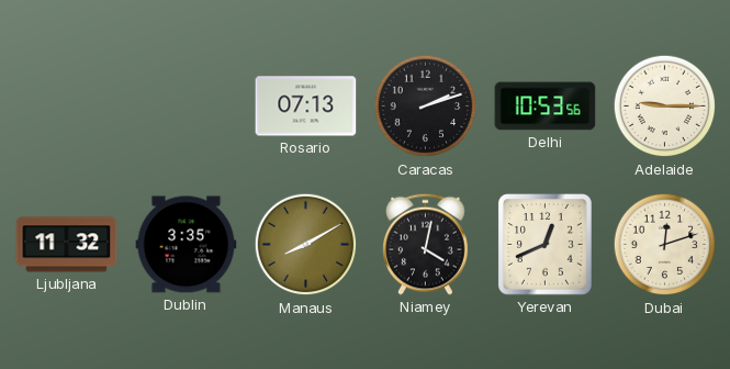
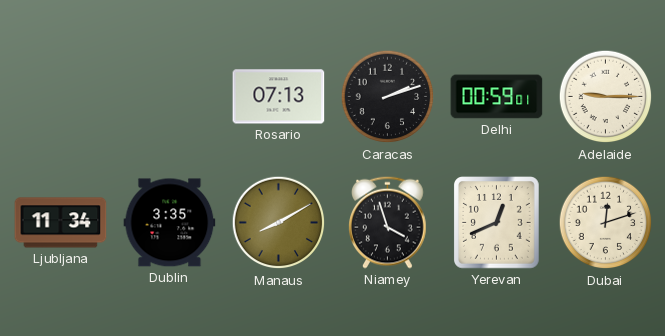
Delhi: 10:53 -> 00:59
Ljubljana: 11:32 -> 11:34
Niamey: 4:02 -> 3:57
